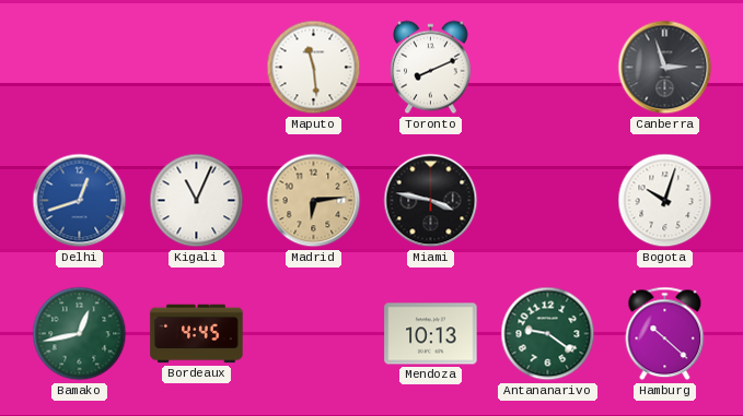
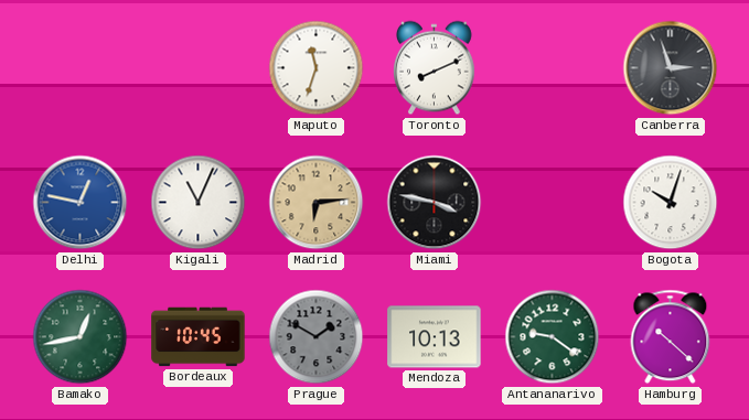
Maputo: 11:29 -> 11:33
Delhi: 12:42 -> 12:47
Bordeaux: 4:45 -> 10:45
Prague: none -> 1:50
